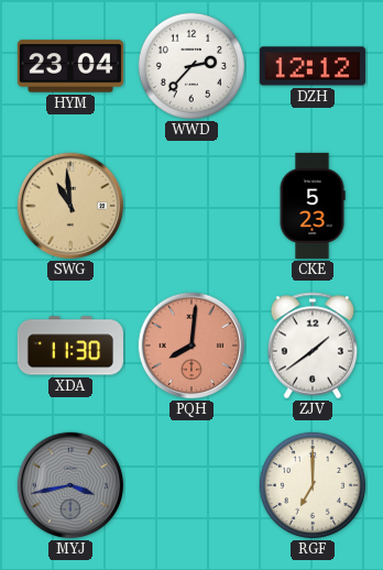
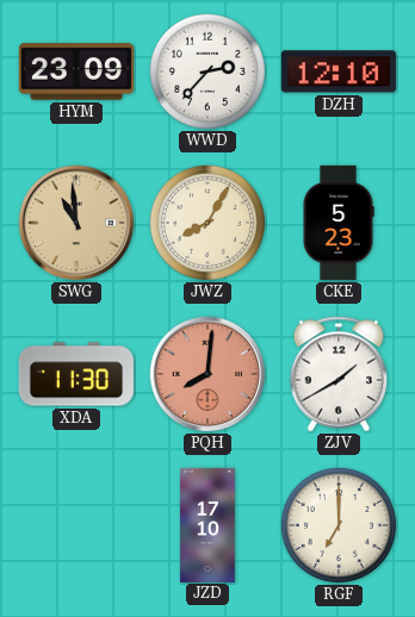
HYM: 23:04 -> 23:09
DZH: 12:12 -> 12:10
JWZ: none -> 8:05
ZJV: 1:39 -> 1:40
MYJ: 3:43 -> none
JZD: none -> 17:10
